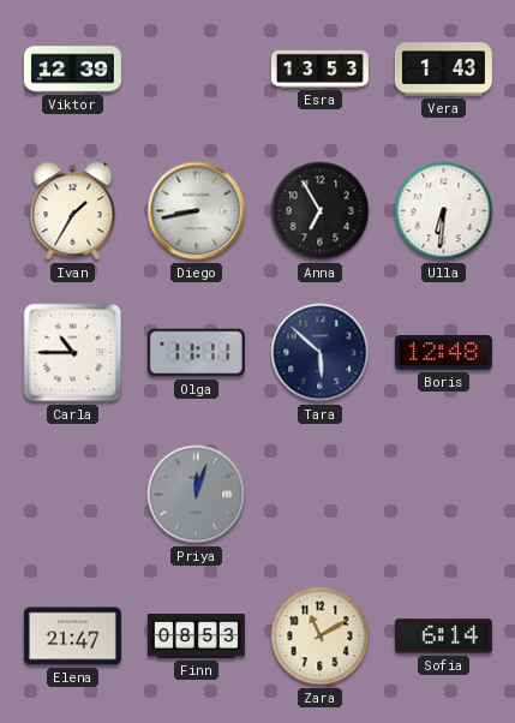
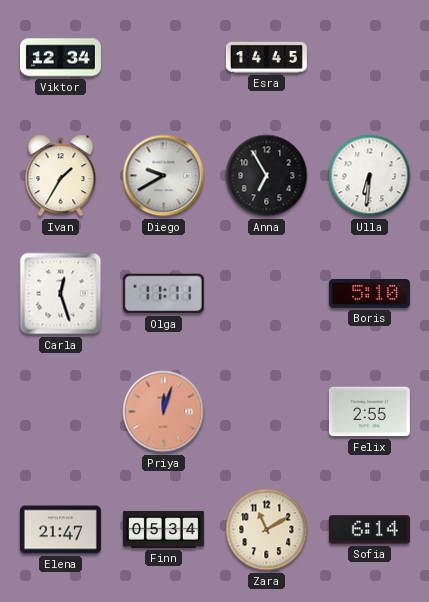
Viktor: 12:39 -> 12:34
Esra: 13:53 -> 14:45
Vera: 1:43 -> none
Diego: 8:43 -> 9:40
Carla: 10:45 -> 12:27
Tara: 5:52 -> none
Boris: 12:48 -> 5:10
Priya dial: grey -> salmon
Felix: none -> 2:55
Finn: 08:53 -> 05:34
